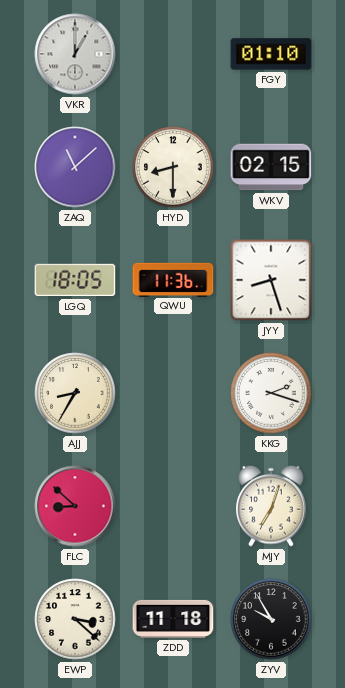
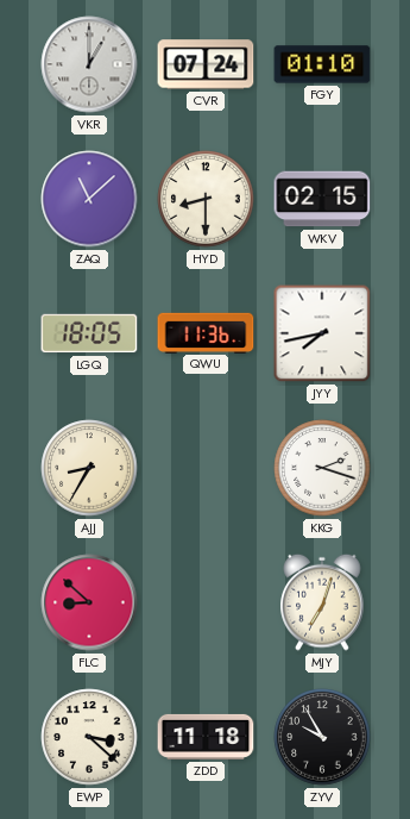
CVR: none -> 07:24
JYY: 8:27 -> 7:43
